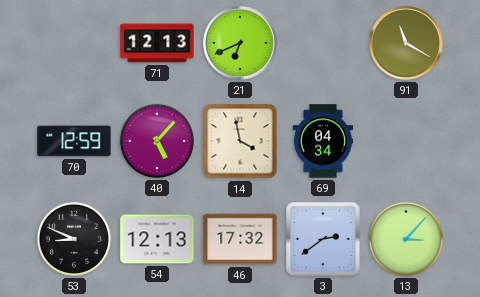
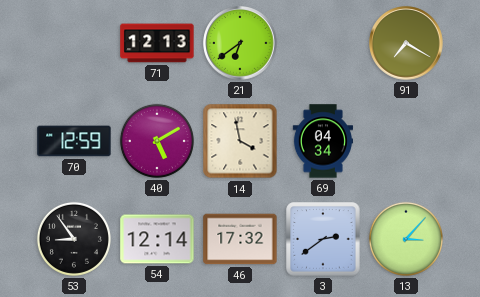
21: 6:41 -> 6:39
91: 11:20 -> 7:20
40: 5:07 -> 5:10
53: 8:49 -> 8:54
54: 12:13 -> 12:14
